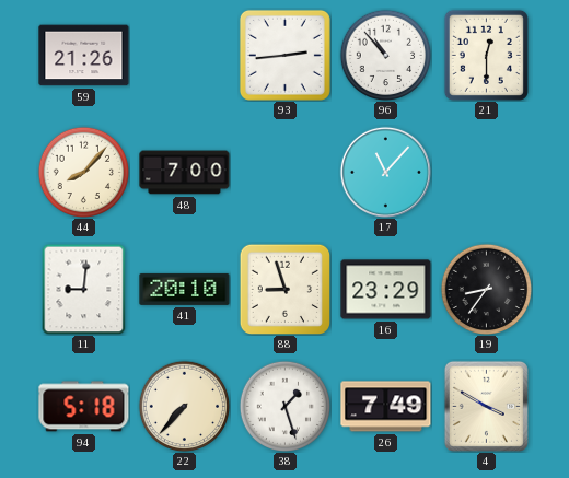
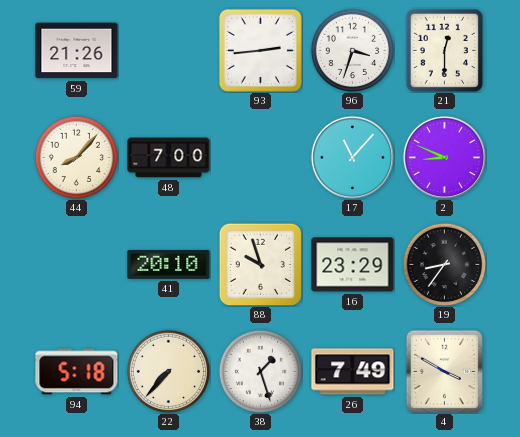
96: 10:53 -> 3:33
2: none -> 8:49
11: 9:01 -> none
88: 8:57 -> 9:57
